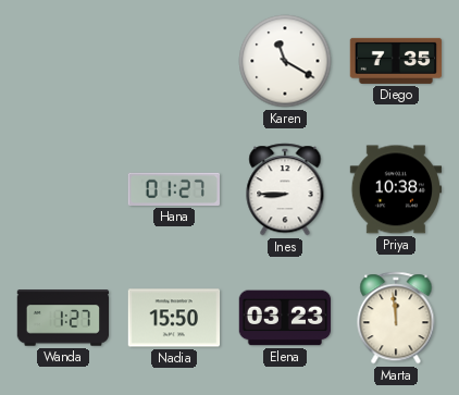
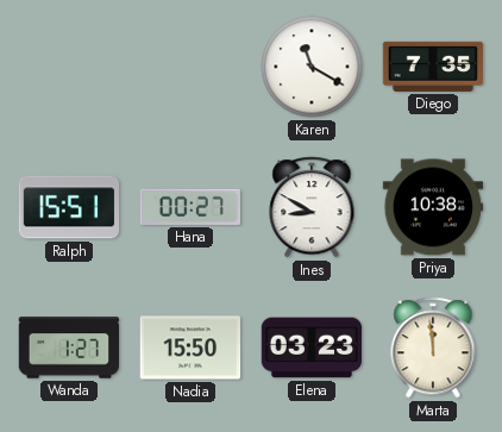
Ralph: none -> 15:51
Hana: 01:27 -> 00:27
Ines: 8:45 -> 8:50
